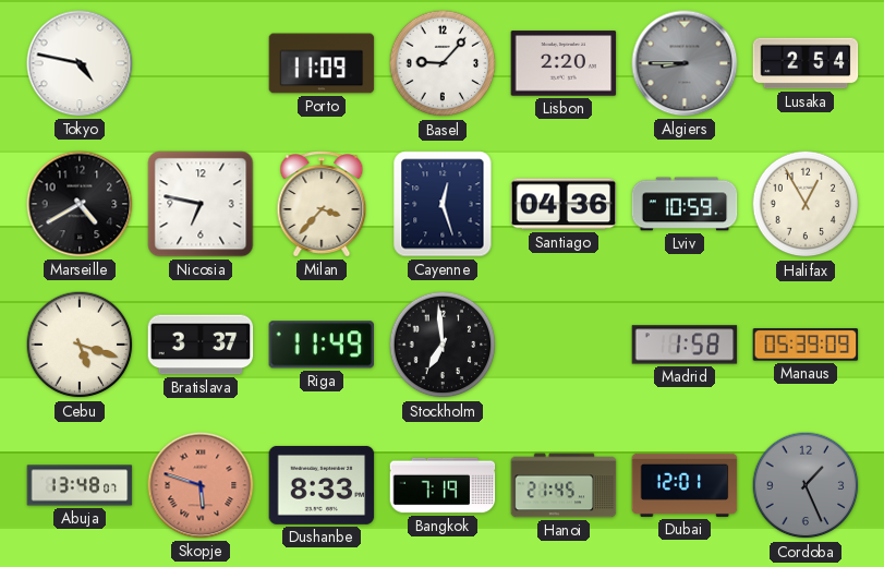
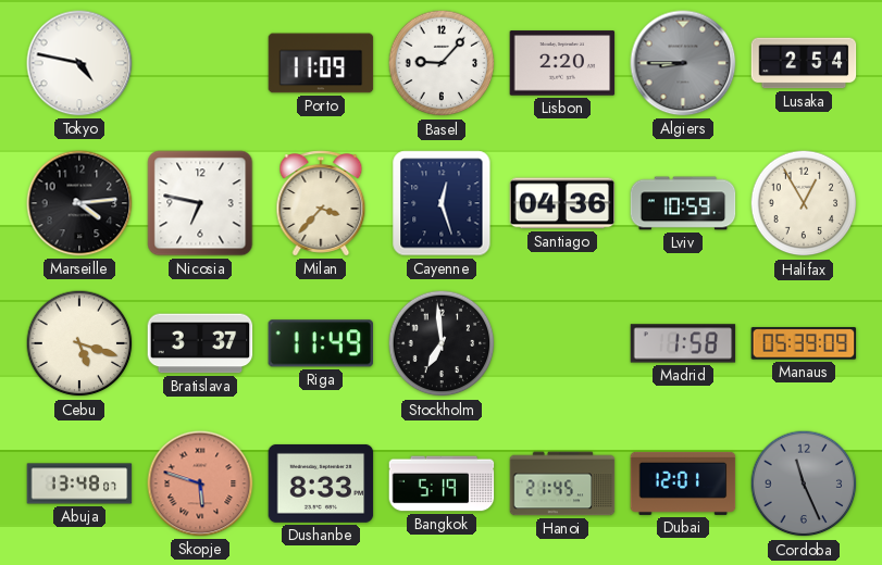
Marseille: 4:40 -> 4:14
Bangkok: 7:19 -> 5:19
Cordoba: 1:26 -> 11:26
